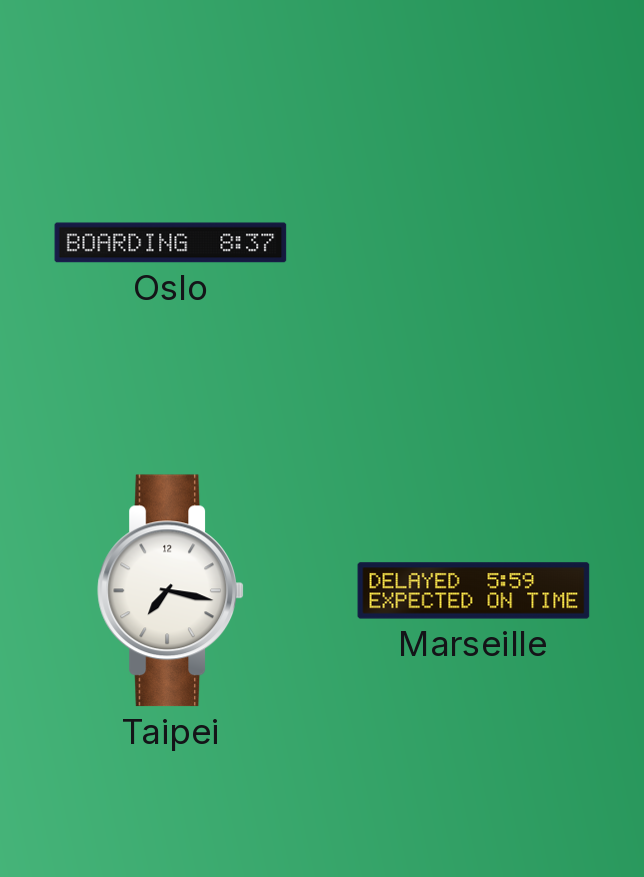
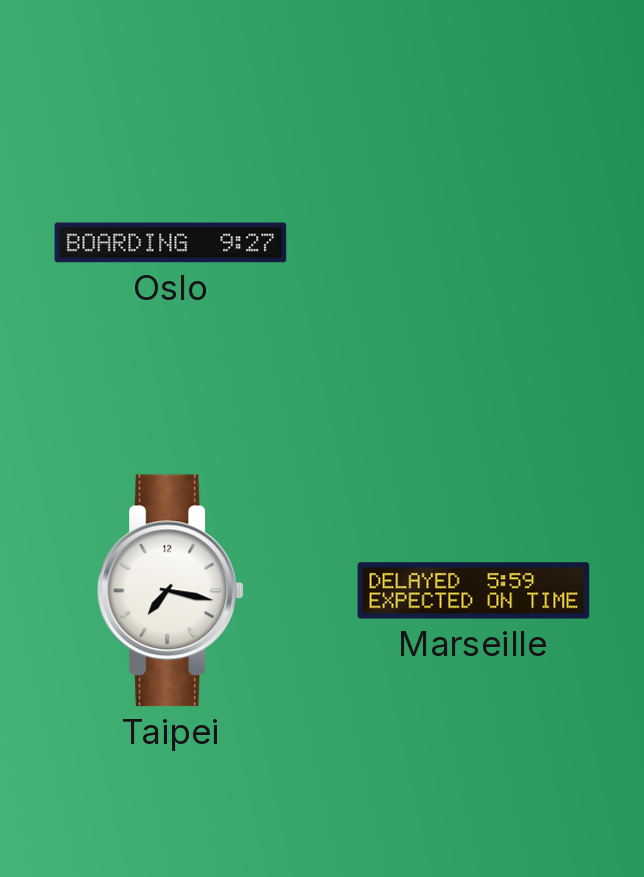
Oslo: 8:37 -> 9:27
